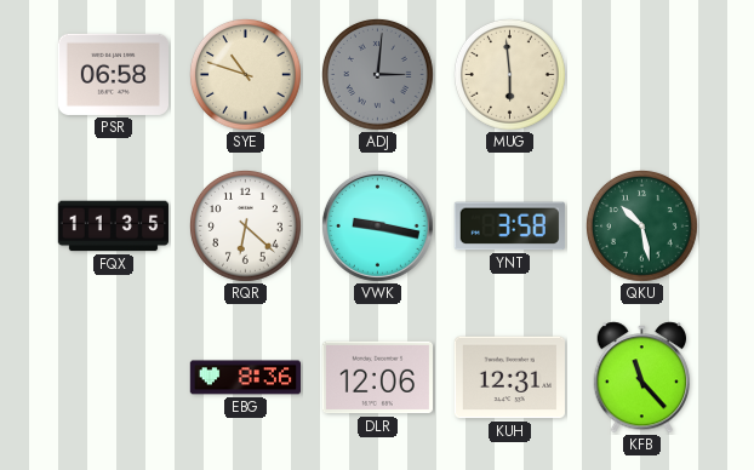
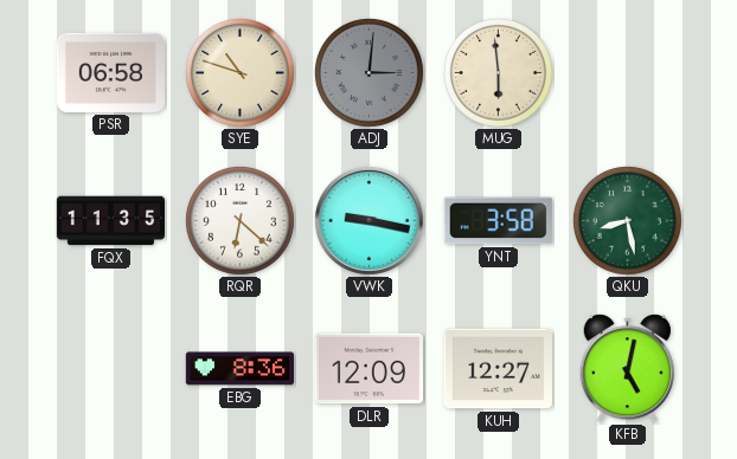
QKU: 10:28 -> 8:28
DLR: 12:06 -> 12:09
KUH: 12:31 -> 12:27
KFB: 11:23 -> 5:02
